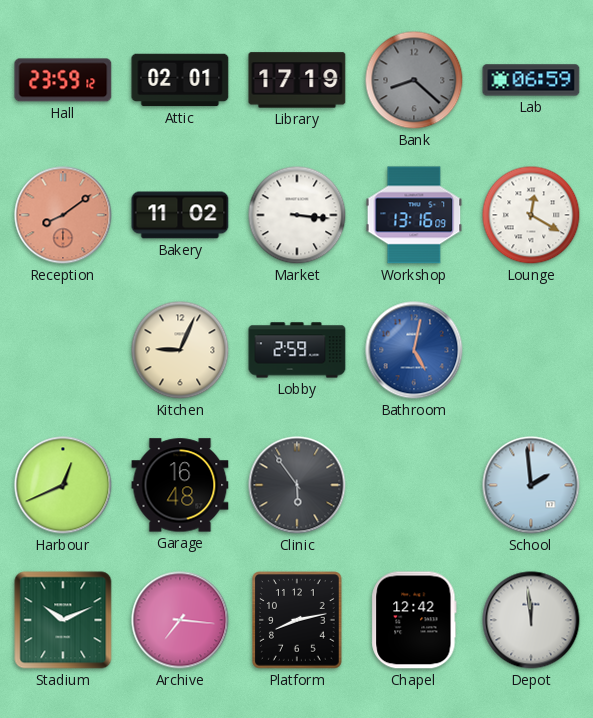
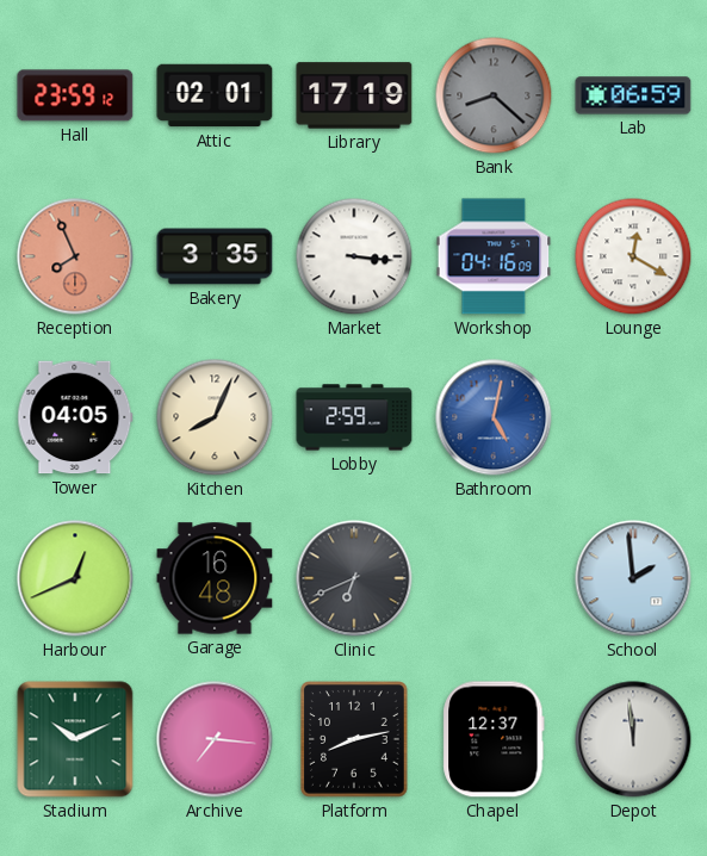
Reception: 8:09 -> 7:56
Bakery: 11:02 -> 3:35
Workshop: 13:16 -> 04:16
Tower: none -> 04:05
Kitchen: 9:04 -> 8:04
Clinic: 5:54 -> 6:41
Chapel: 12:42 -> 12:37
